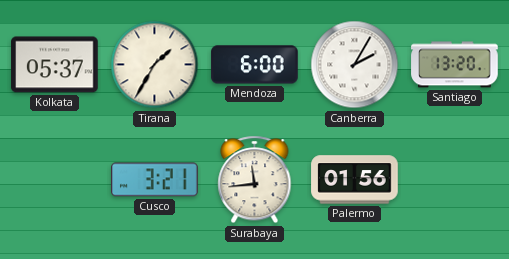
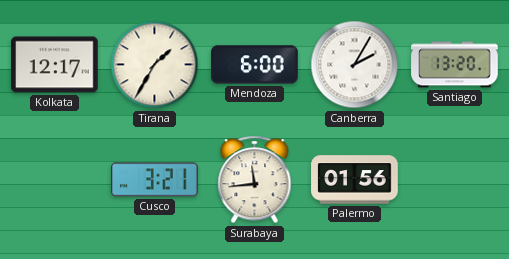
Kolkata: 05:37 -> 12:17
